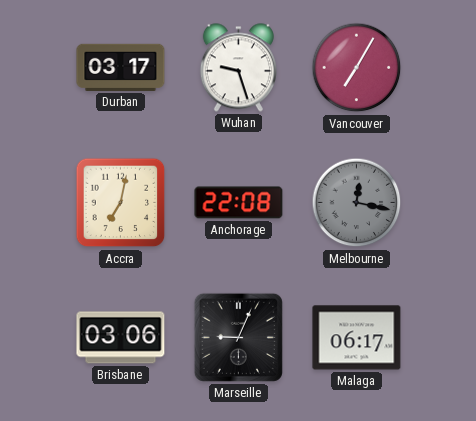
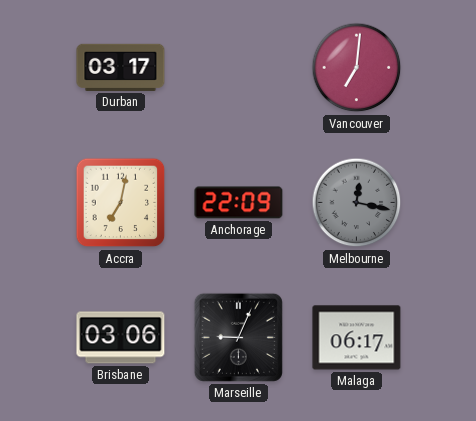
Wuhan: 9:27 -> none
Vancouver: 7:05 -> 7:01
Anchorage: 22:08 -> 22:09
